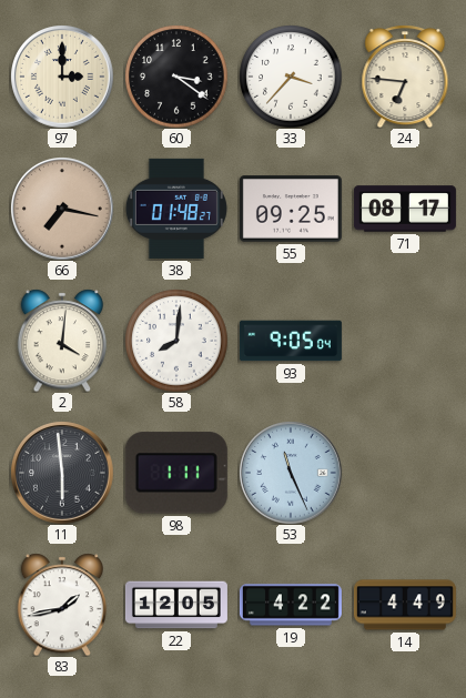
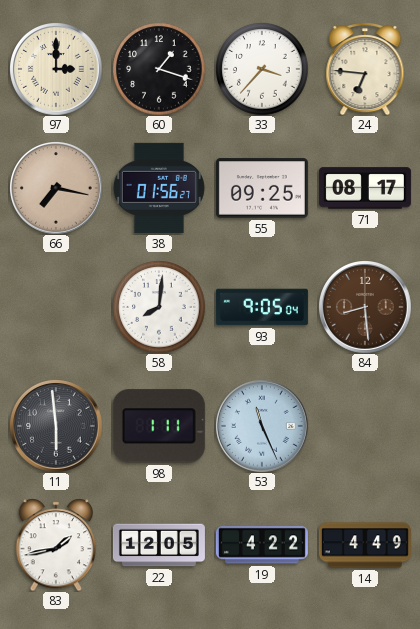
60: 3:21 -> 1:18
38: 01:48 -> 01:56
2: 4:01 -> none
84: none -> 8:29
